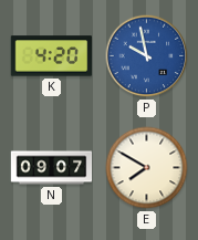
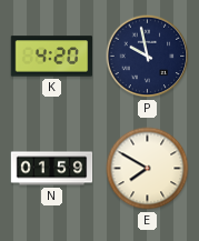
P dial: blue -> navy
N: 09:07 -> 01:59
